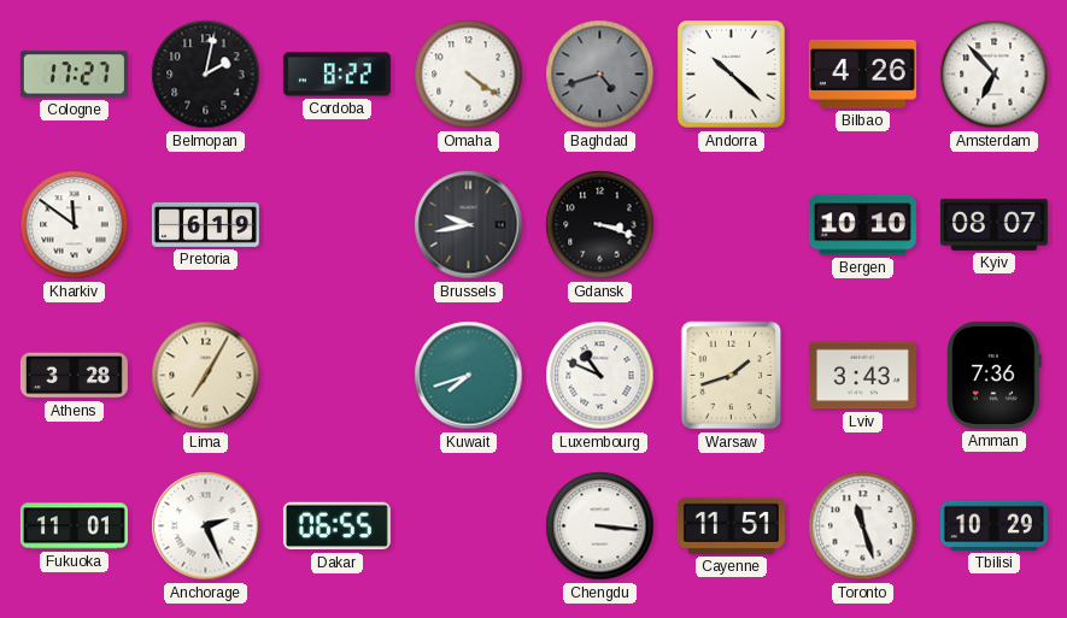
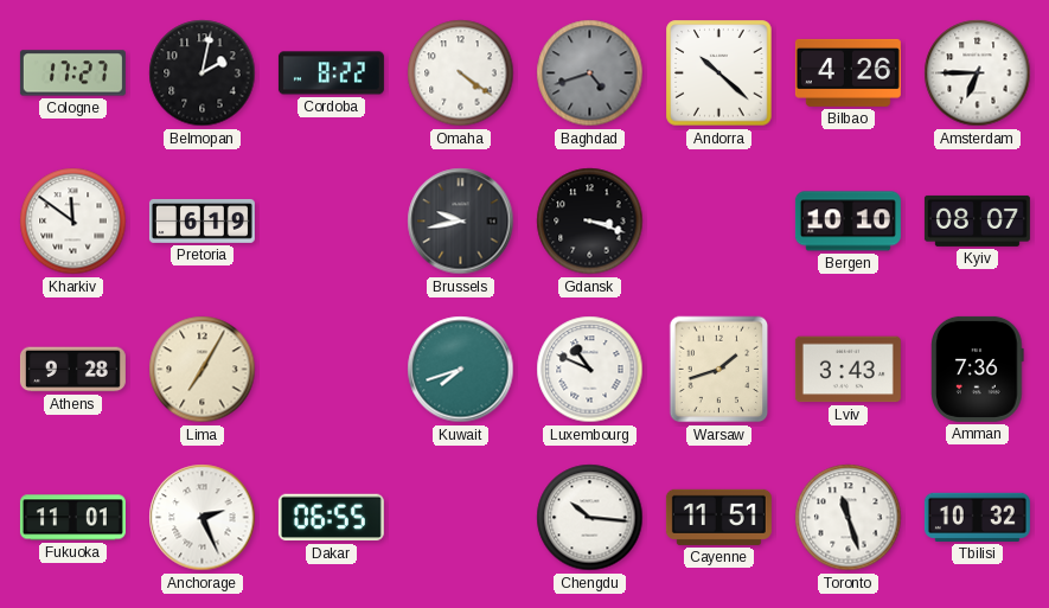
Amsterdam: 6:53 -> 6:45
Athens: 3:28 -> 9:28
Chengdu: 3:16 -> 10:16
Tbilisi: 10:29 -> 10:32
